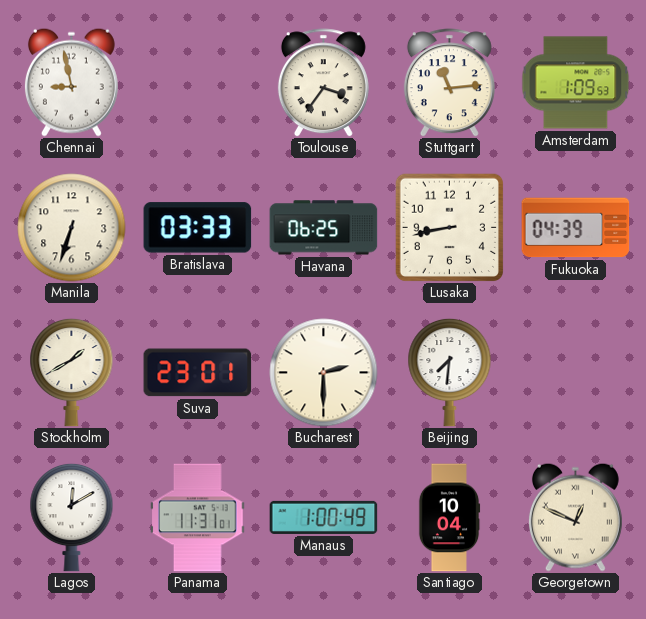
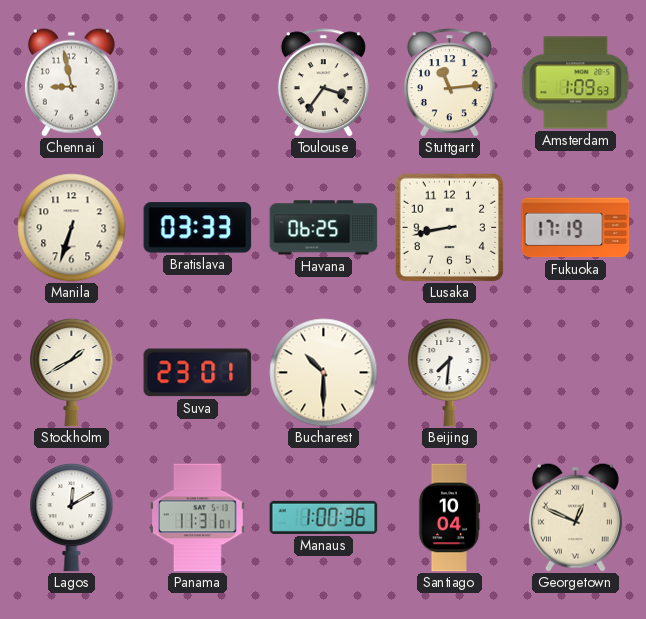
Fukuoka: 04:39 -> 17:19
Bucharest: 2:30 -> 10:30
Manaus: 1:00:49 -> 1:00:36
